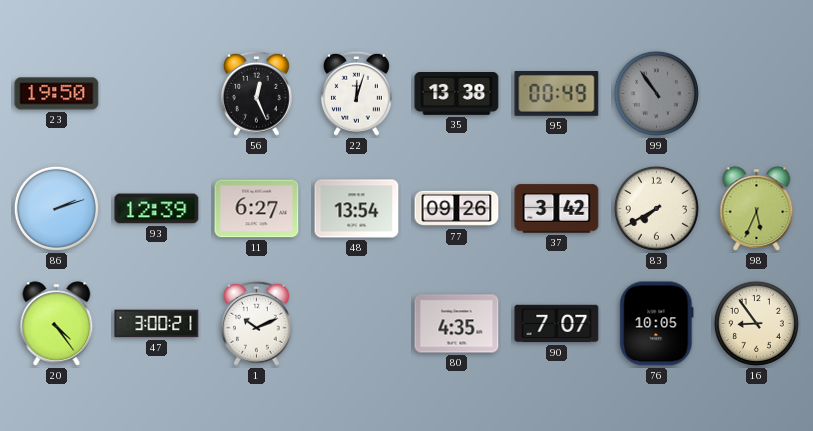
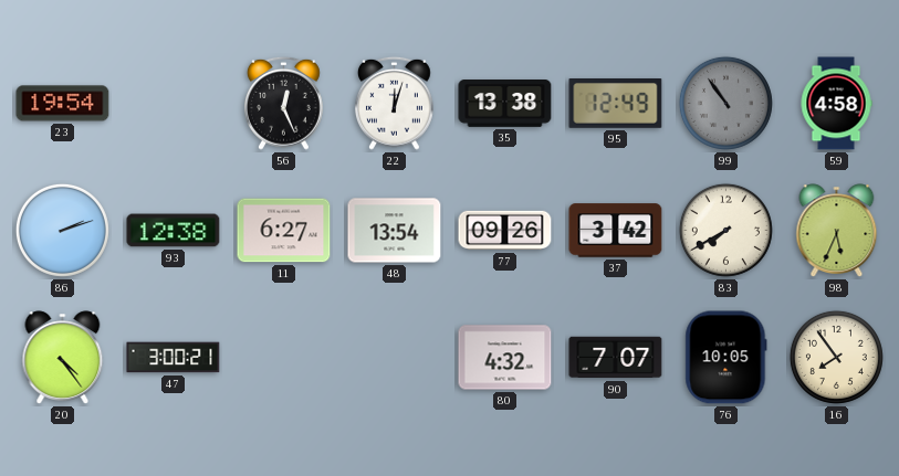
23: 19:50 -> 19:54
95: 00:49 -> 12:49
59: none -> 4:58
93: 12:39 -> 12:38
1: 10:11 -> none
80: 4:35 -> 4:32
16: 8:54 -> 7:54
